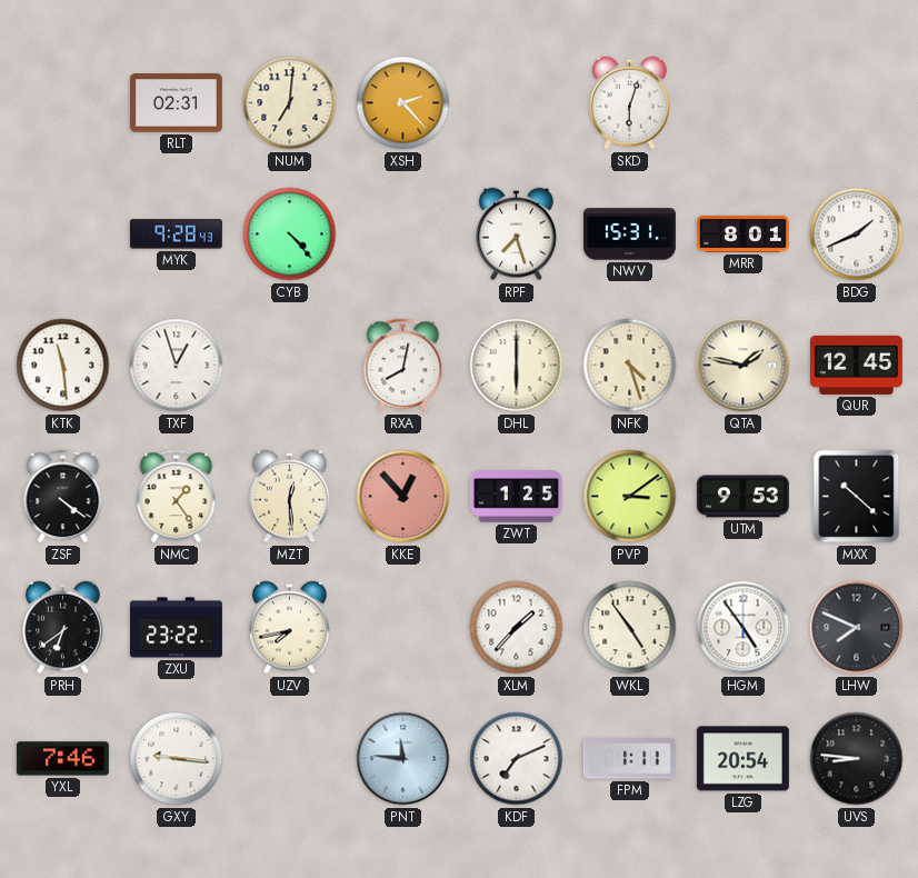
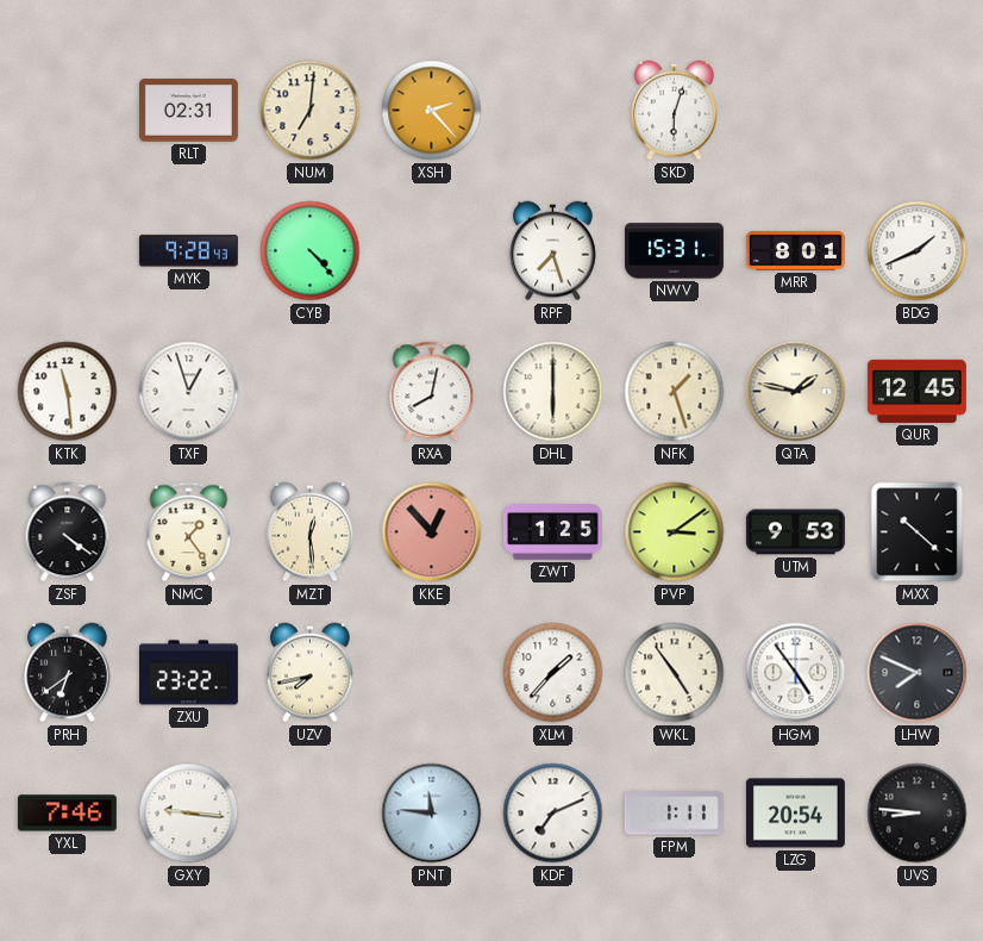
NFK: 4:27 -> 1:27
